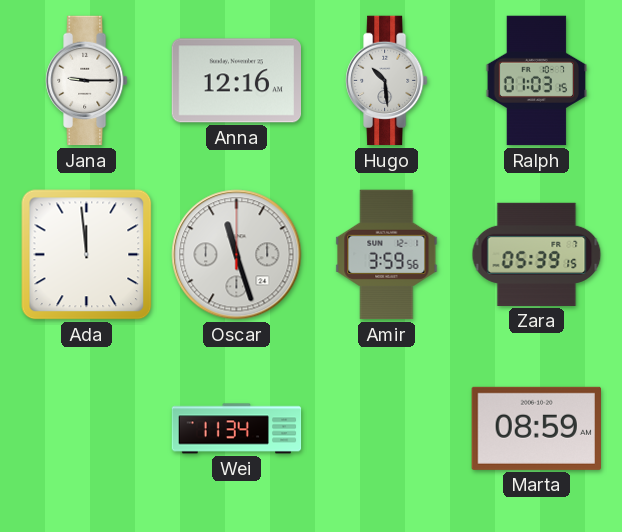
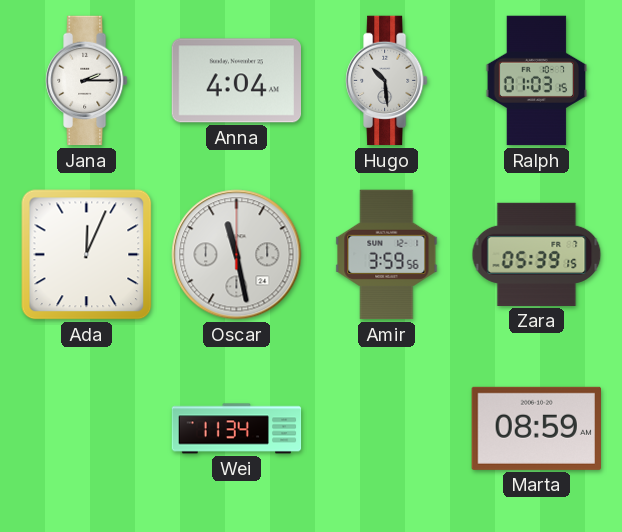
Jana: 9:15 -> 2:15
Anna: 12:16 -> 4:04
Ada: 11:59 -> 12:04
Oscar: 11:27 -> 11:28
